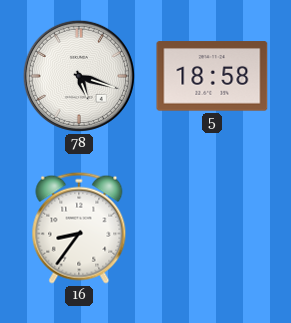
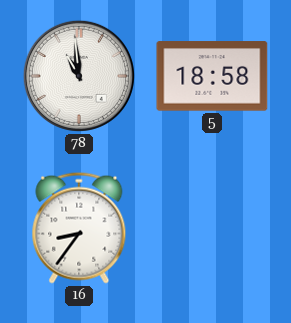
78: 5:18 -> 10:59
